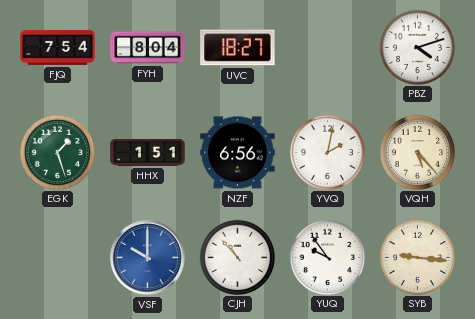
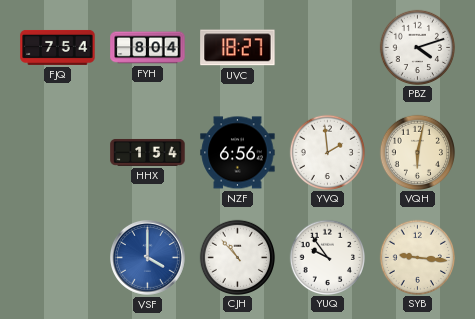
EGK: 1:27 -> none
HHX: 1:51 -> 1:54
YVQ: 2:02 -> 1:59
VQH: 5:23 -> 6:02
VSF: 10:00 -> 4:00
